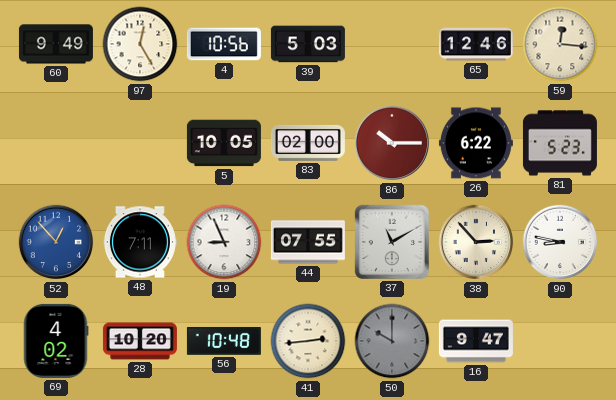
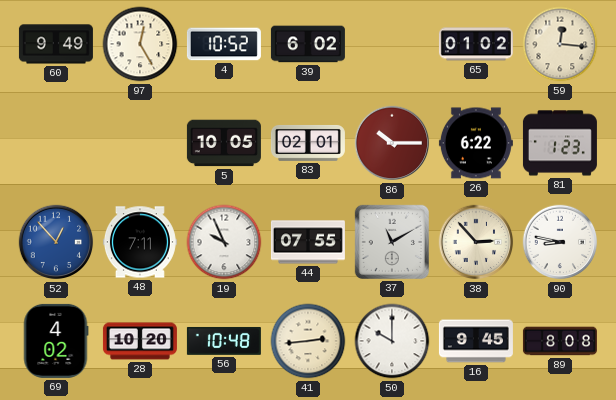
4: 10:56 -> 10:52
39: 5:03 -> 6:02
65: 12:46 -> 01:02
83: 02:00 -> 02:01
81: 5:23 -> 1:23
19: 8:56 -> 9:56
50 dial: grey -> white
16: 9:47 -> 9:45
89: none -> 8:08
